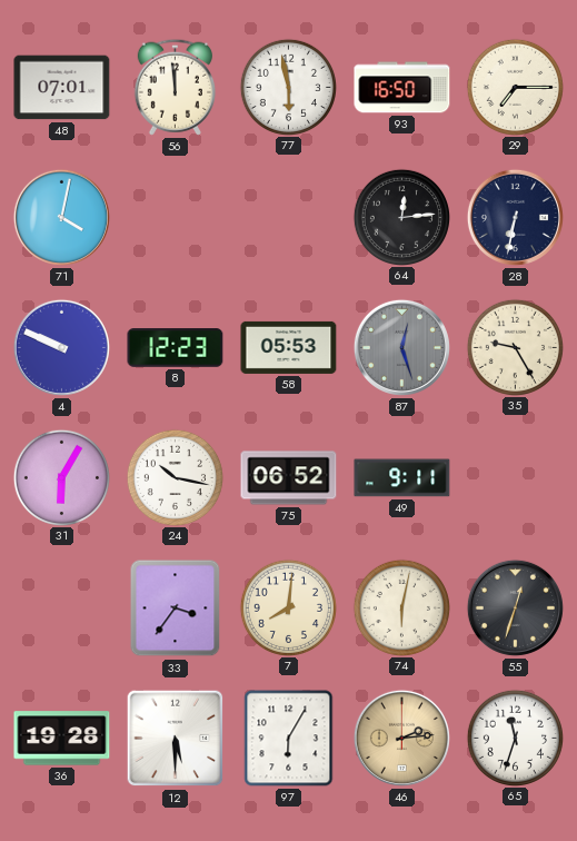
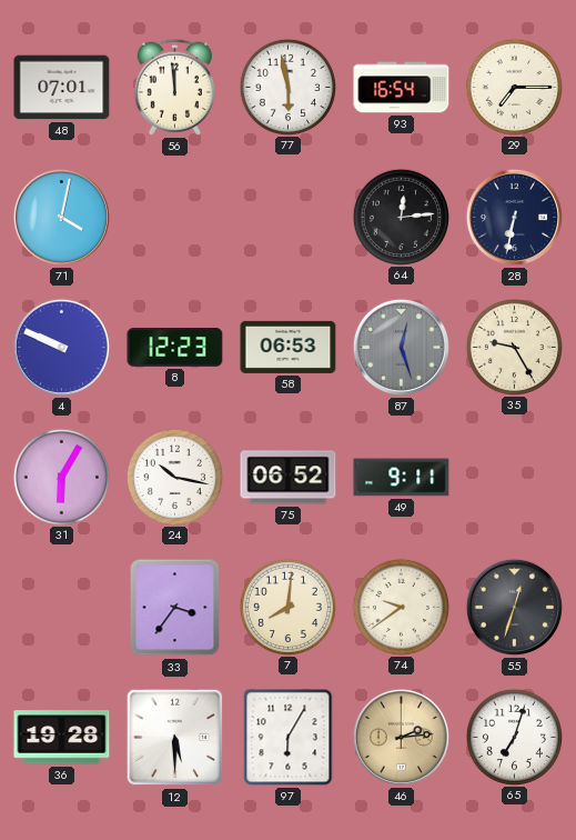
93: 16:50 -> 16:54
58: 05:53 -> 06:53
74: 6:02 -> 9:39
65: 11:33 -> 7:03
